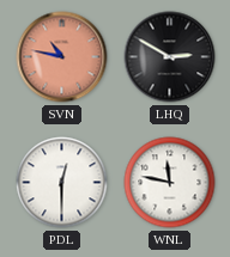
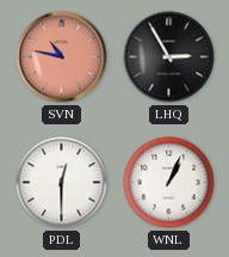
LHQ: 2:50 -> 2:55
WNL: 11:47 -> 1:04
